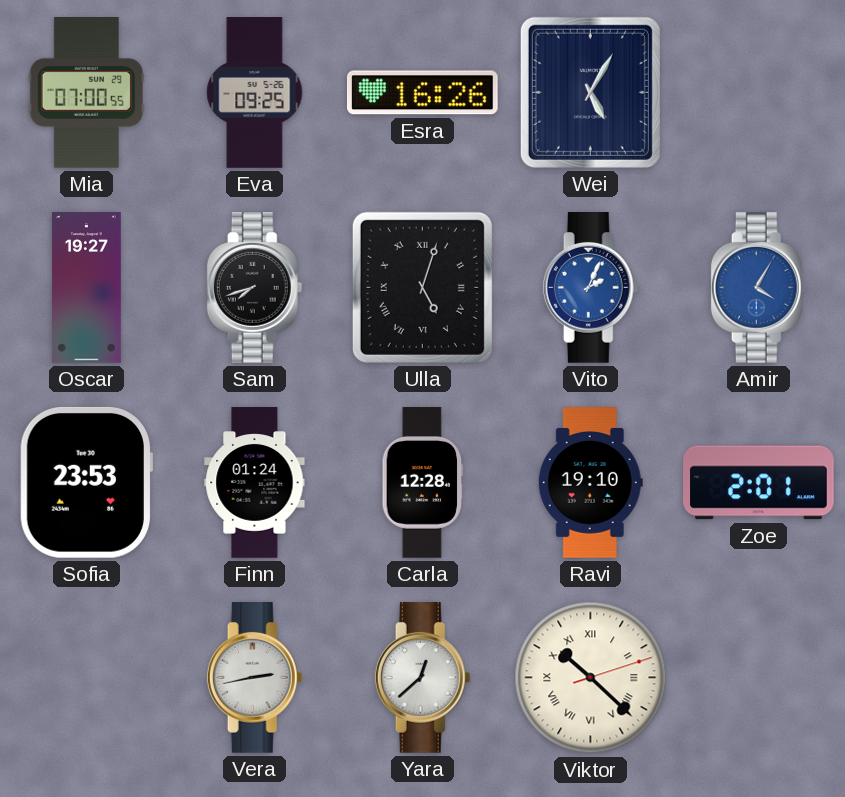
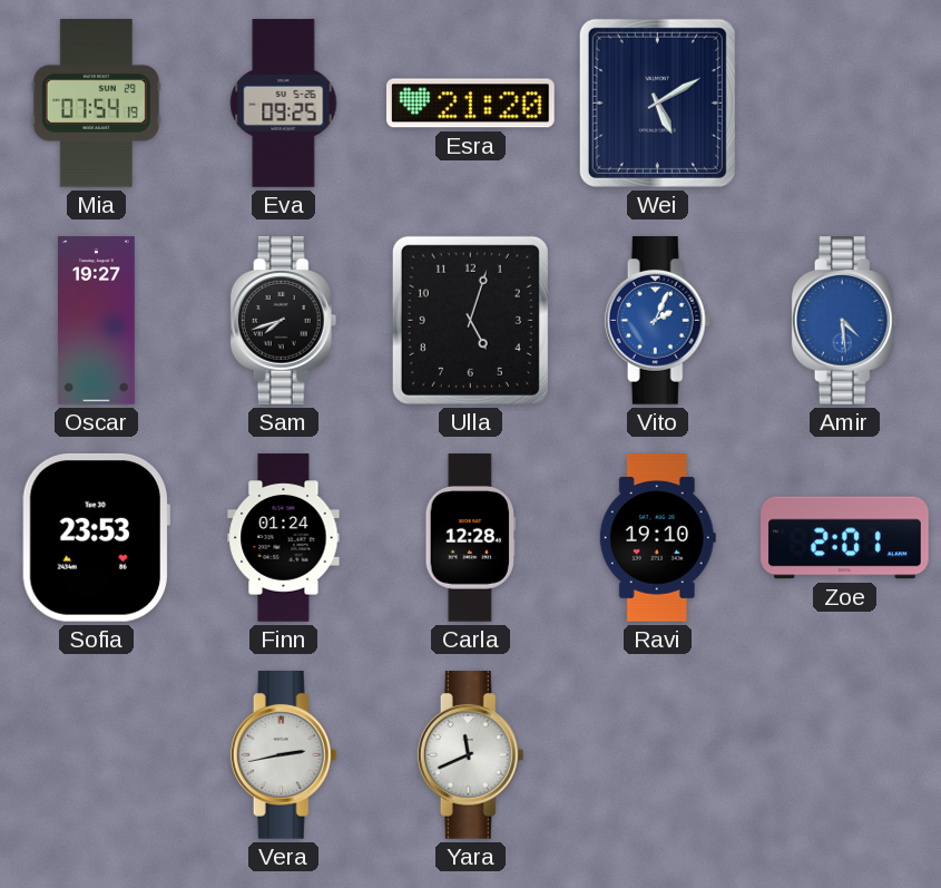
Mia: 07:00 -> 07:54
Esra: 16:26 -> 21:20
Wei: 5:05 -> 5:10
Ulla numerals: Roman -> Arabic
Amir: 4:05 -> 4:29
Yara: 12:38 -> 11:41
Viktor: 10:22 -> none
